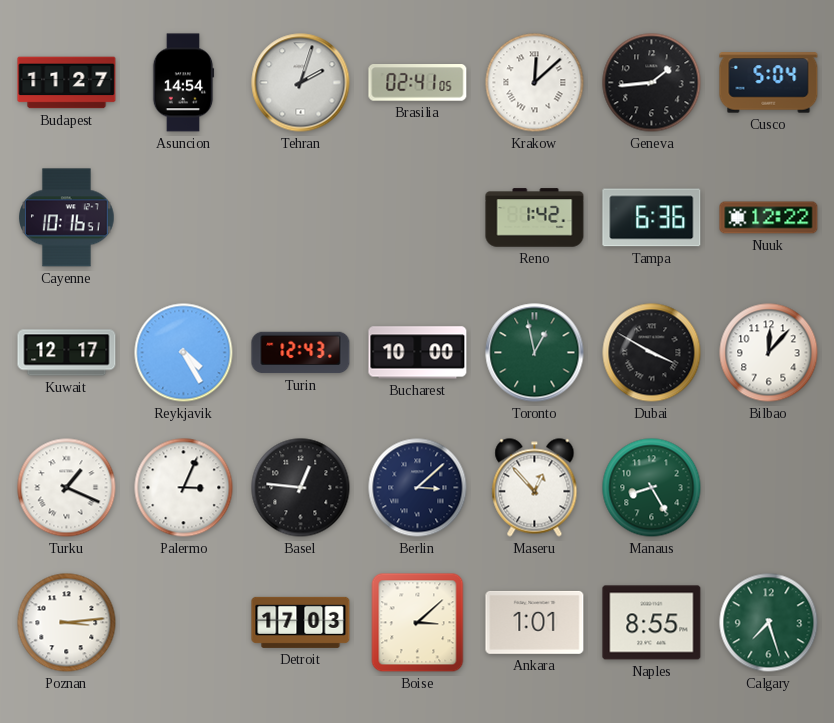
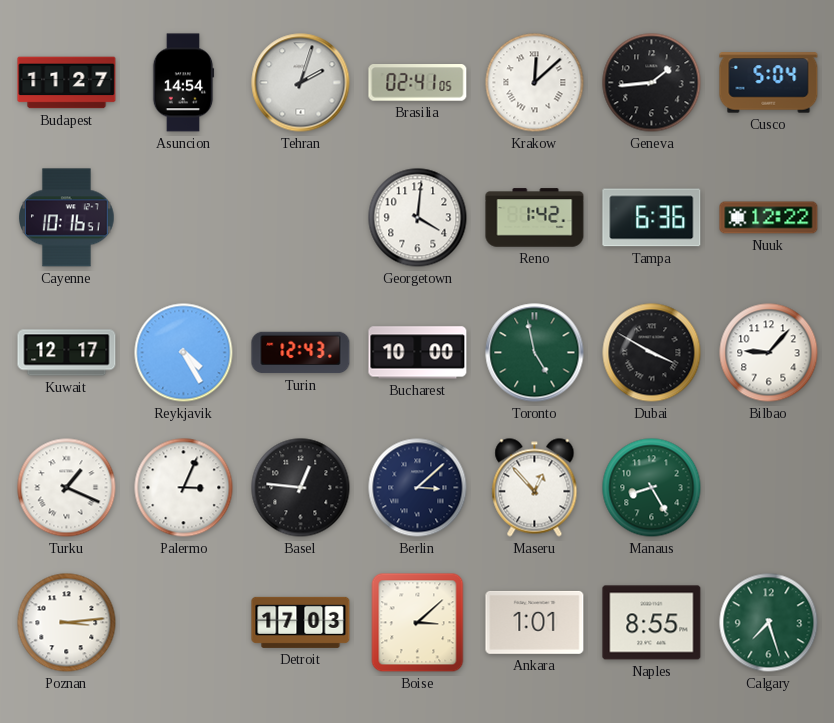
Georgetown: none -> 4:01
Toronto: 12:58 -> 4:58
Bilbao: 12:07 -> 9:07
